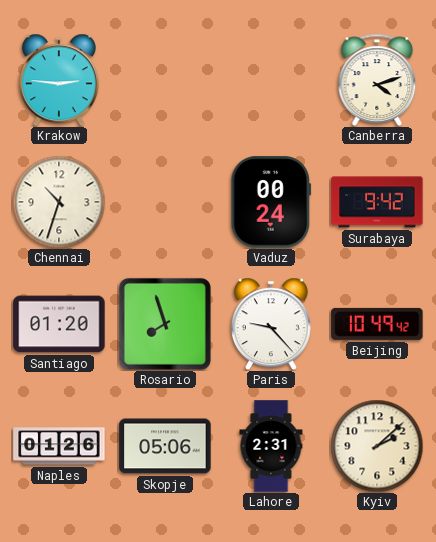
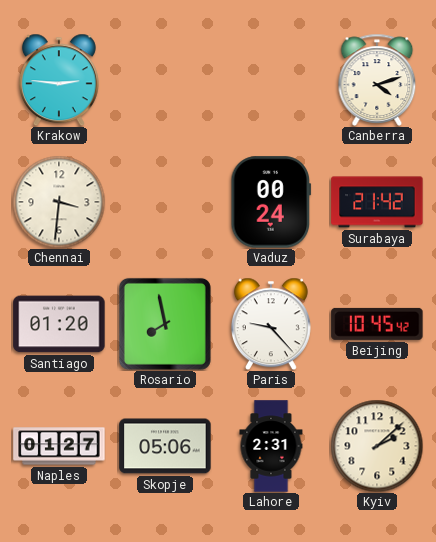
Chennai: 10:33 -> 3:31
Surabaya: 9:42 -> 21:42
Rosario: 7:57 -> 7:58
Beijing: 10:49 -> 10:45
Naples: 01:26 -> 01:27
